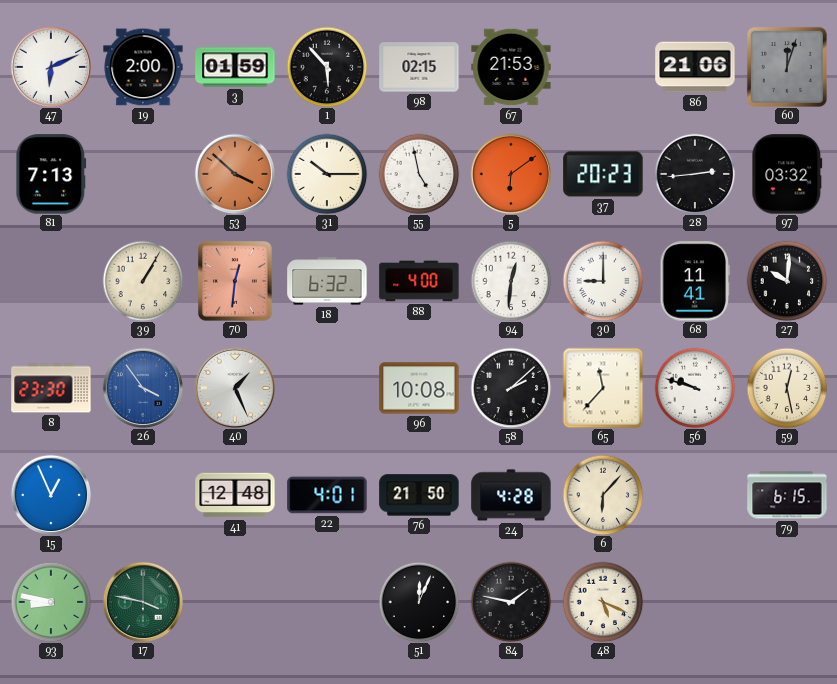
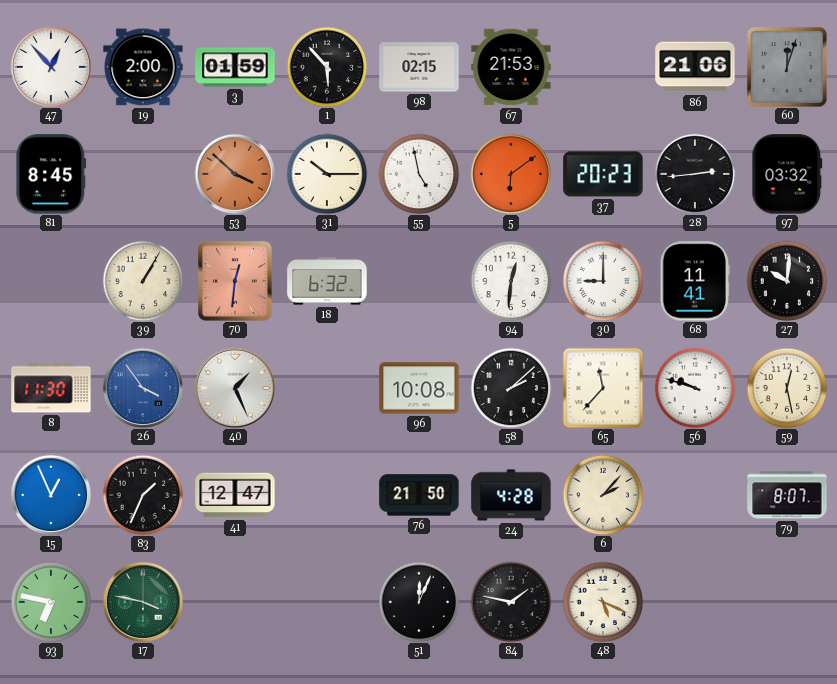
47: 6:11 -> 12:53
81: 7:13 -> 8:45
88: 4:00 -> none
8: 23:30 -> 11:30
83: none -> 1:34
41: 12:48 -> 12:47
22: 4:01 -> none
6: 6:07 -> 2:07
79: 6:15 -> 8:07
93: 8:47 -> 6:47
